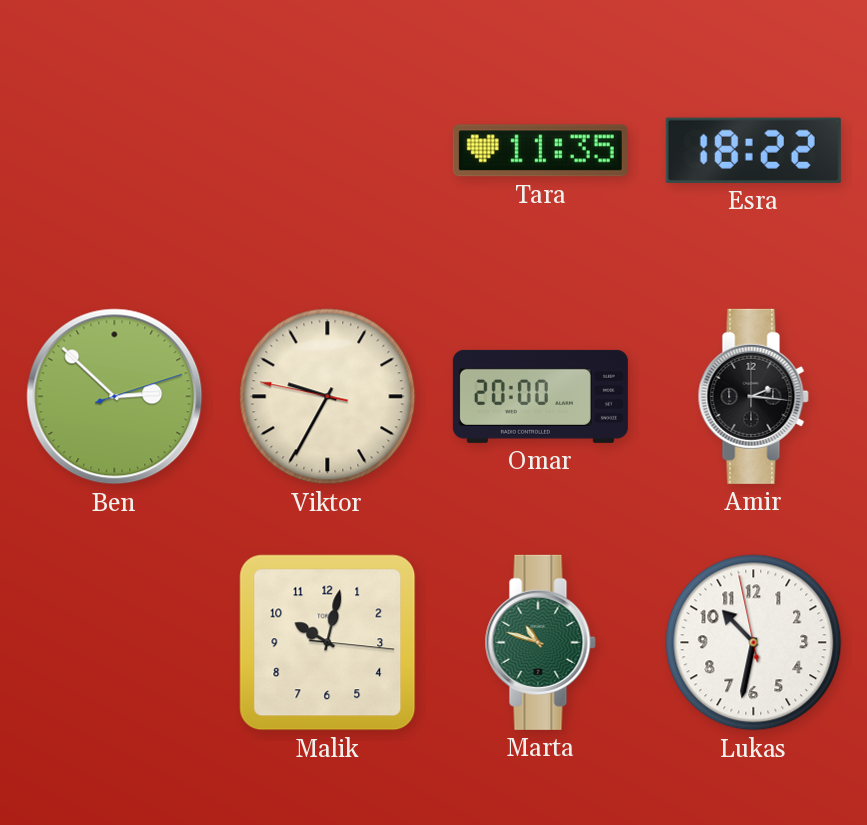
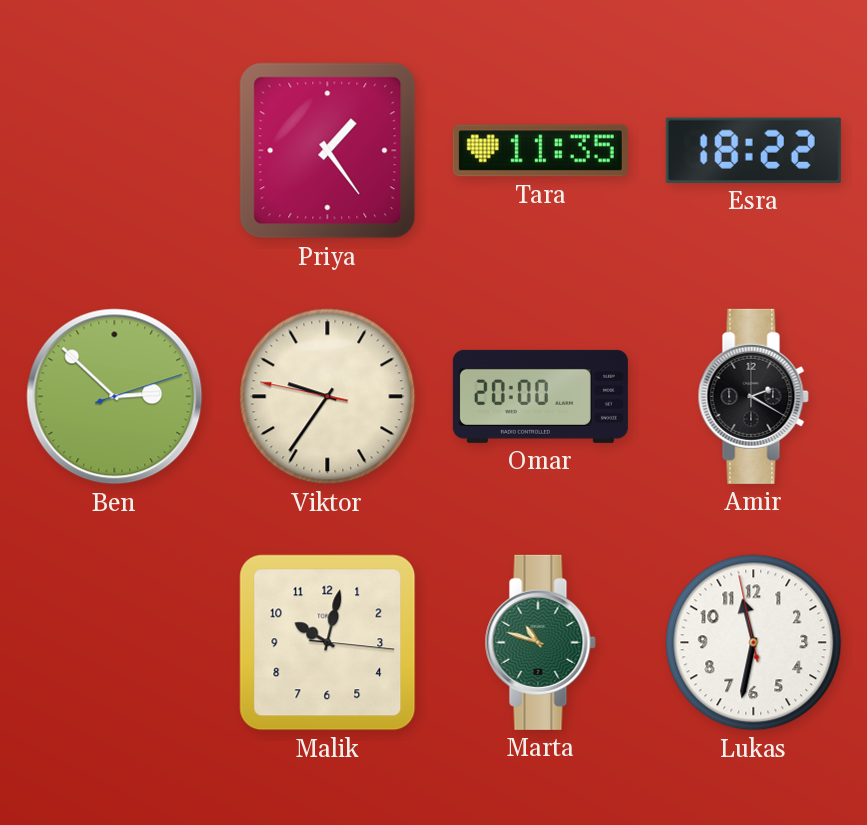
Priya: none -> 1:24
Viktor: 9:34 -> 9:35
Amir: 2:16 -> 2:20
Lukas: 10:31 -> 11:31
